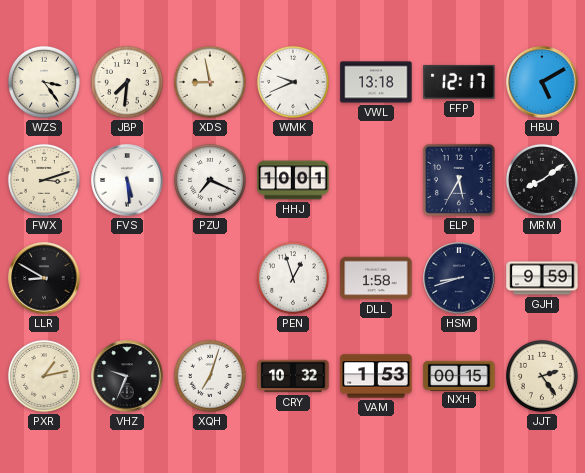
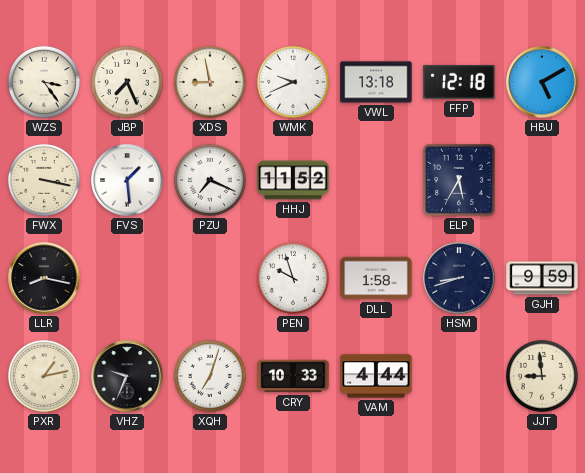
JBP: 7:31 -> 7:26
FFP: 12:17 -> 12:18
FWX: 3:12 -> 3:17
FVS: 5:29 -> 1:29
HHJ: 10:01 -> 11:52
MRM: 8:09 -> none
LLR: 8:50 -> 8:17
PEN: 12:57 -> 9:57
CRY: 10:32 -> 10:33
VAM: 1:53 -> 4:44
NXH: 00:15 -> none
JJT: 2:24 -> 8:59
